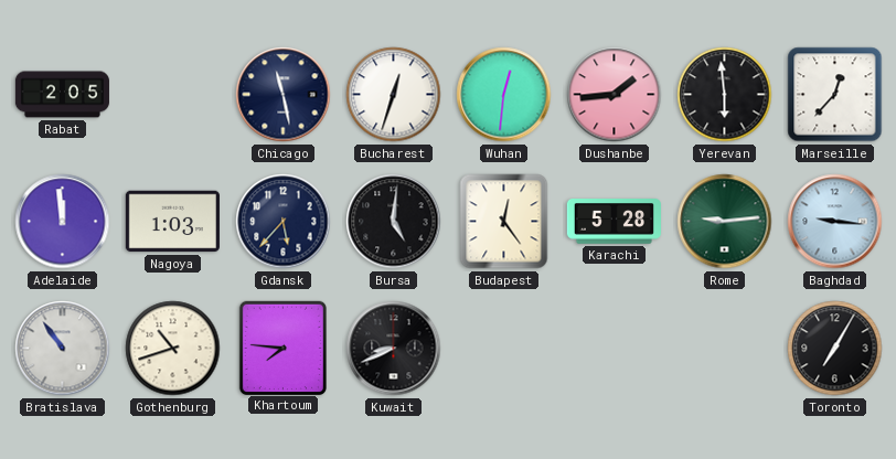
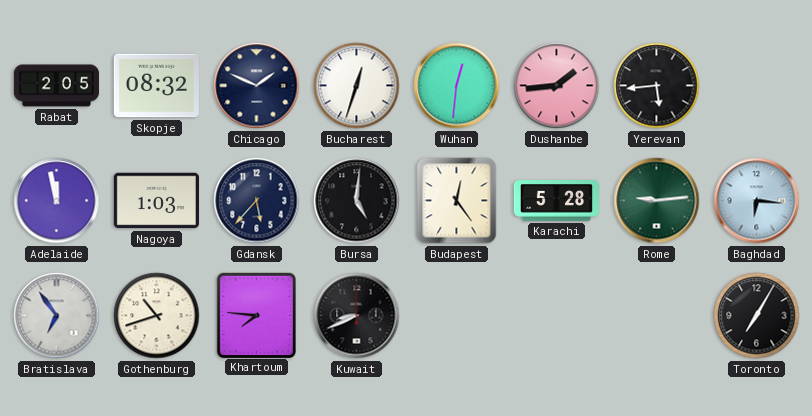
Skopje: none -> 08:32
Chicago: 11:28 -> 1:49
Yerevan: 5:59 -> 5:44
Marseille: 12:37 -> none
Adelaide: 11:59 -> 11:58
Baghdad: 9:16 -> 6:16
Bratislava: 10:54 -> 6:54
